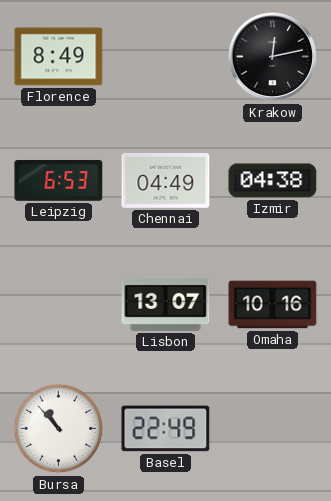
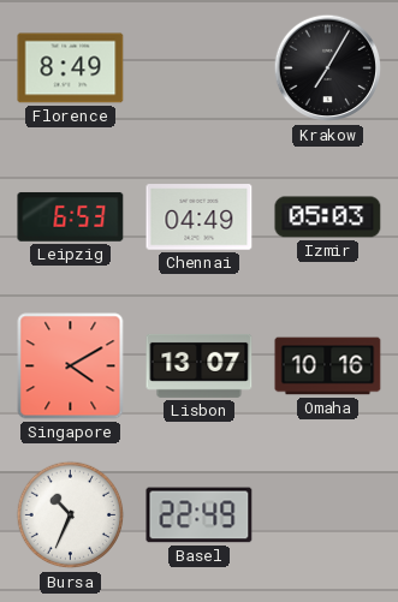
Krakow: 12:13 -> 7:05
Izmir: 04:38 -> 05:03
Singapore: none -> 4:10
Bursa: 10:53 -> 10:34
